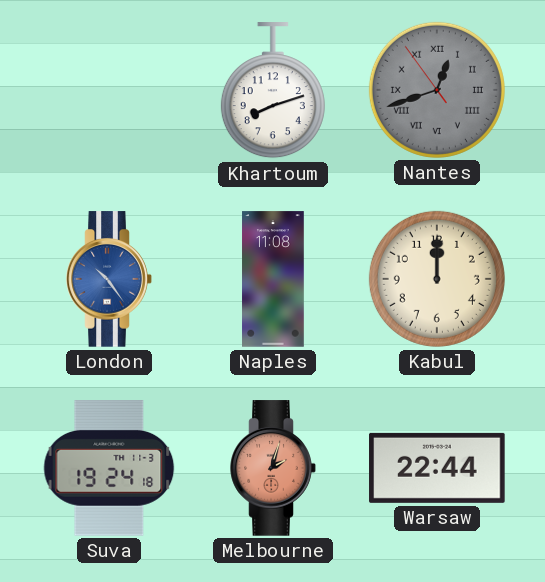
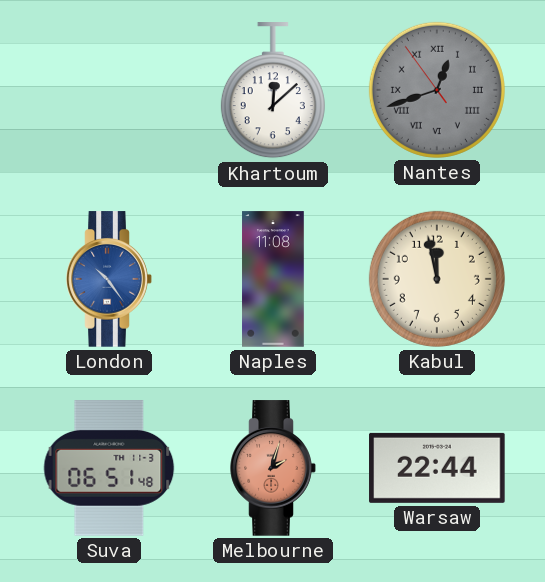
Khartoum: 8:12 -> 12:08
Kabul: 12:00 -> 11:58
Suva: 19:24 -> 06:51
